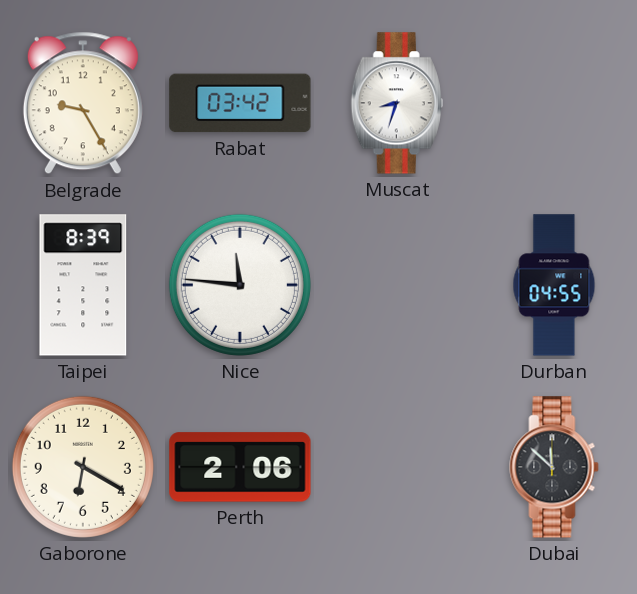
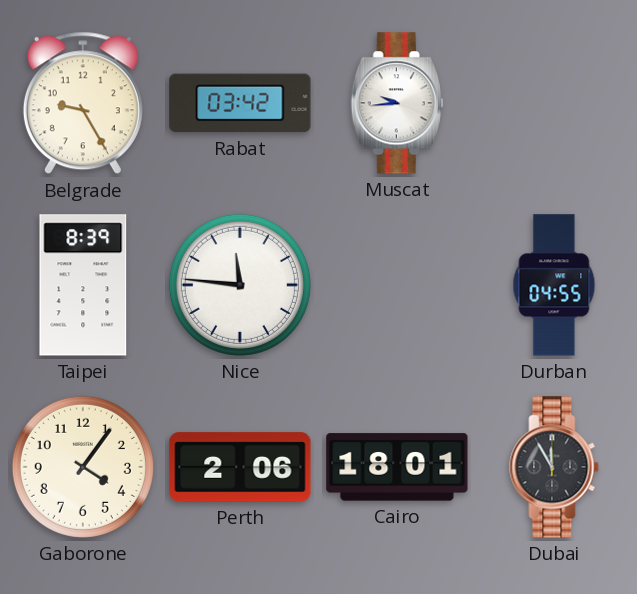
Muscat: 8:33 -> 9:44
Gaborone: 6:20 -> 4:06
Cairo: none -> 18:01
Dubai: 11:52 -> 11:55
